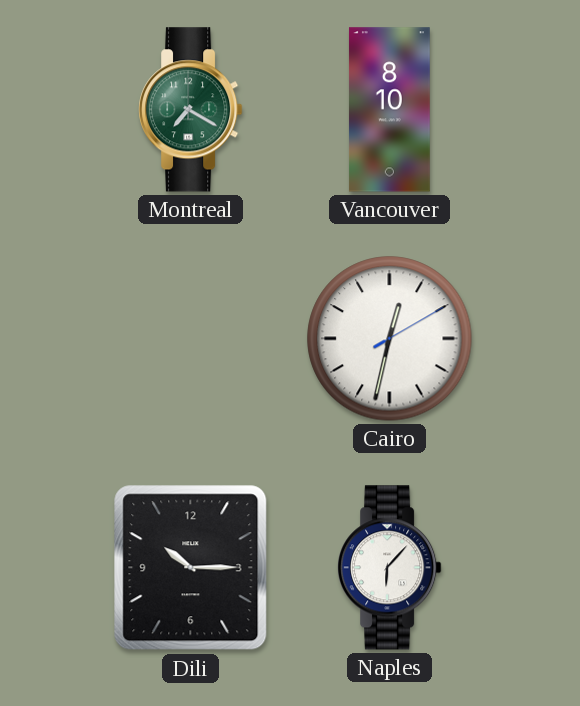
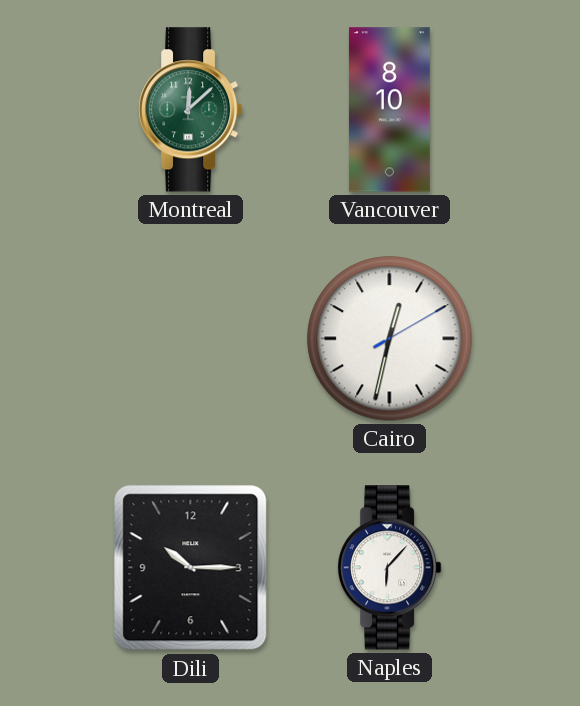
Montreal: 7:20 -> 12:08
